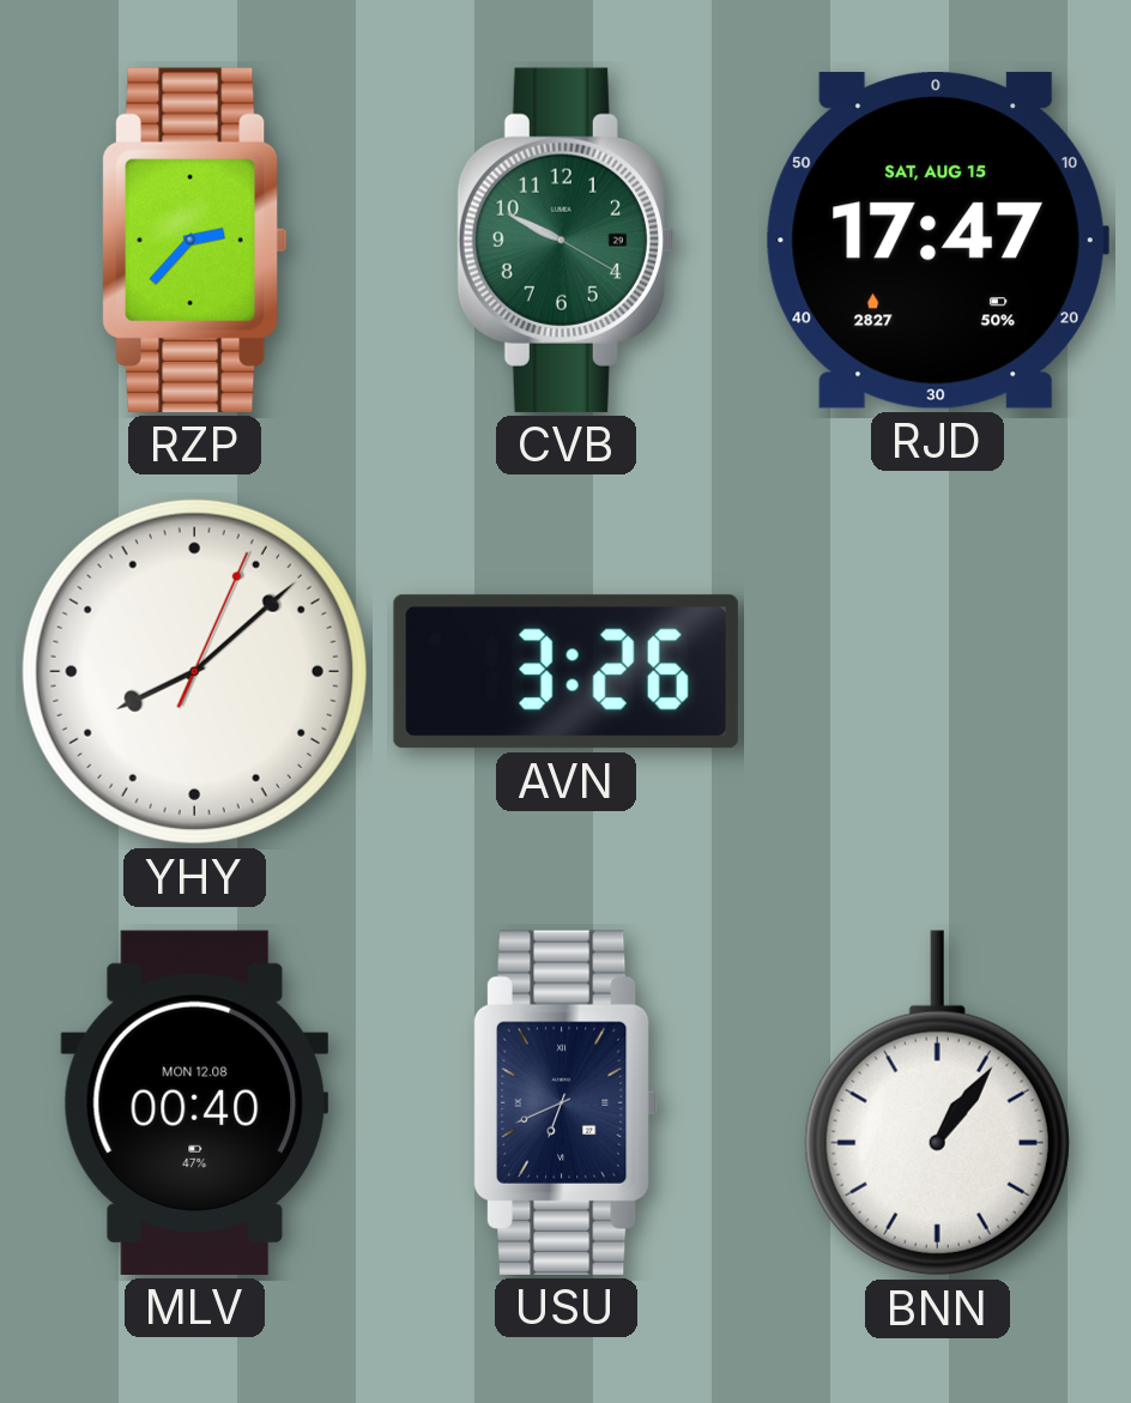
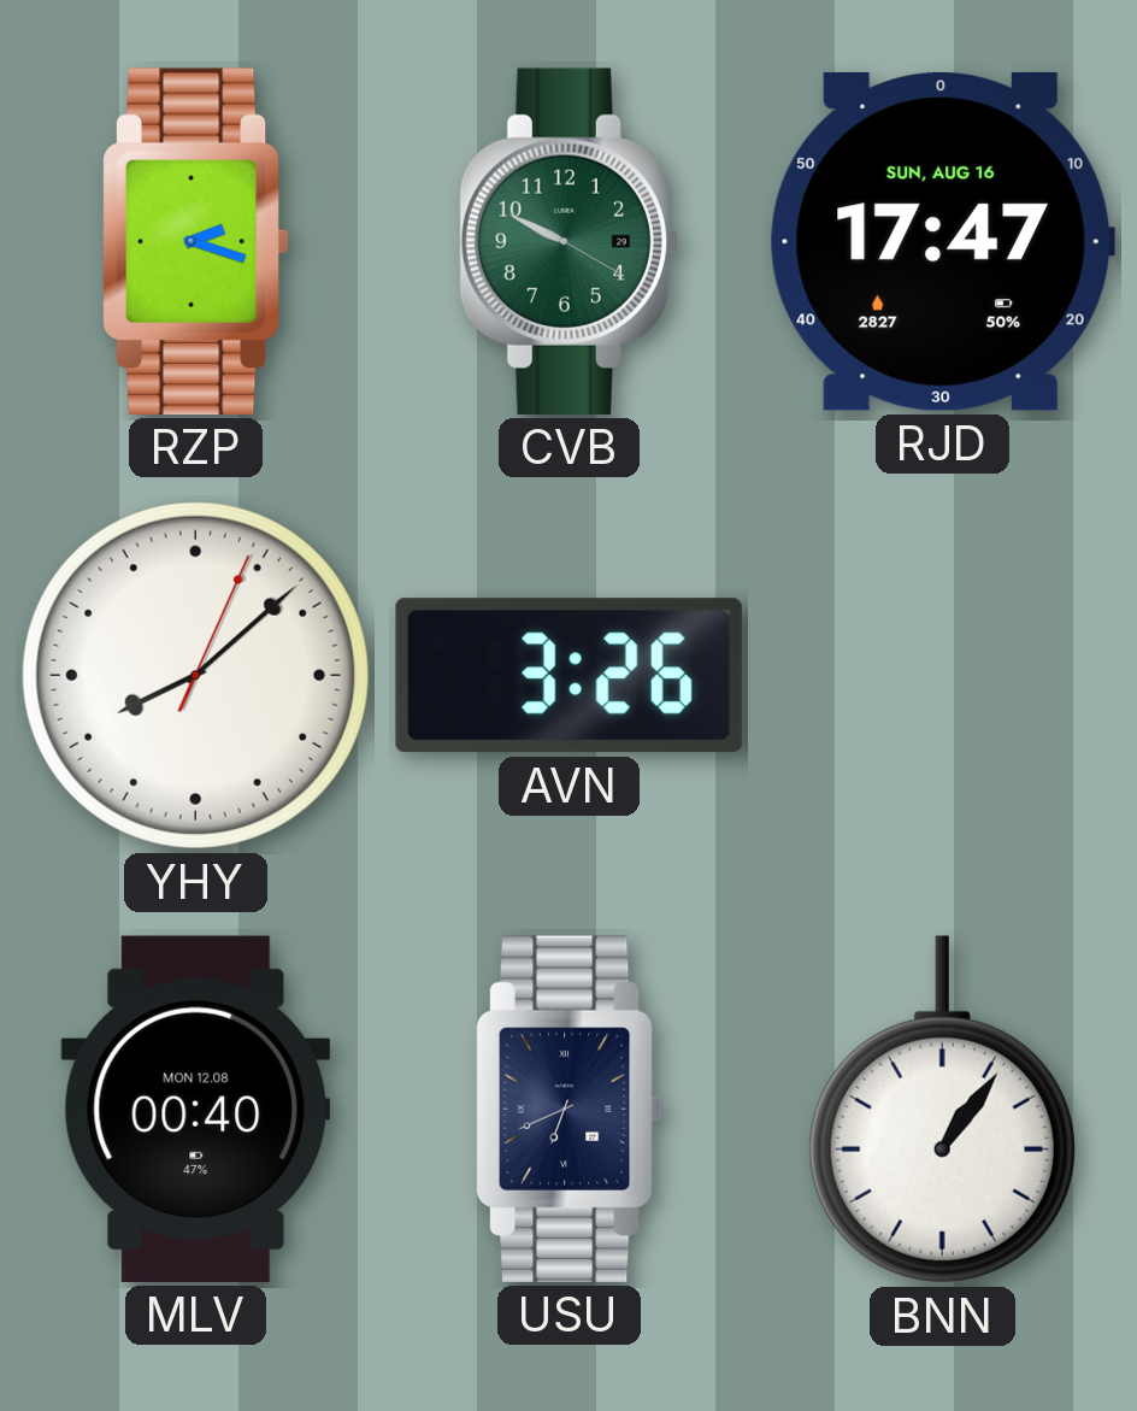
RZP: 2:37 -> 2:18
RJD date: SAT, AUG 15 -> SUN, AUG 16
